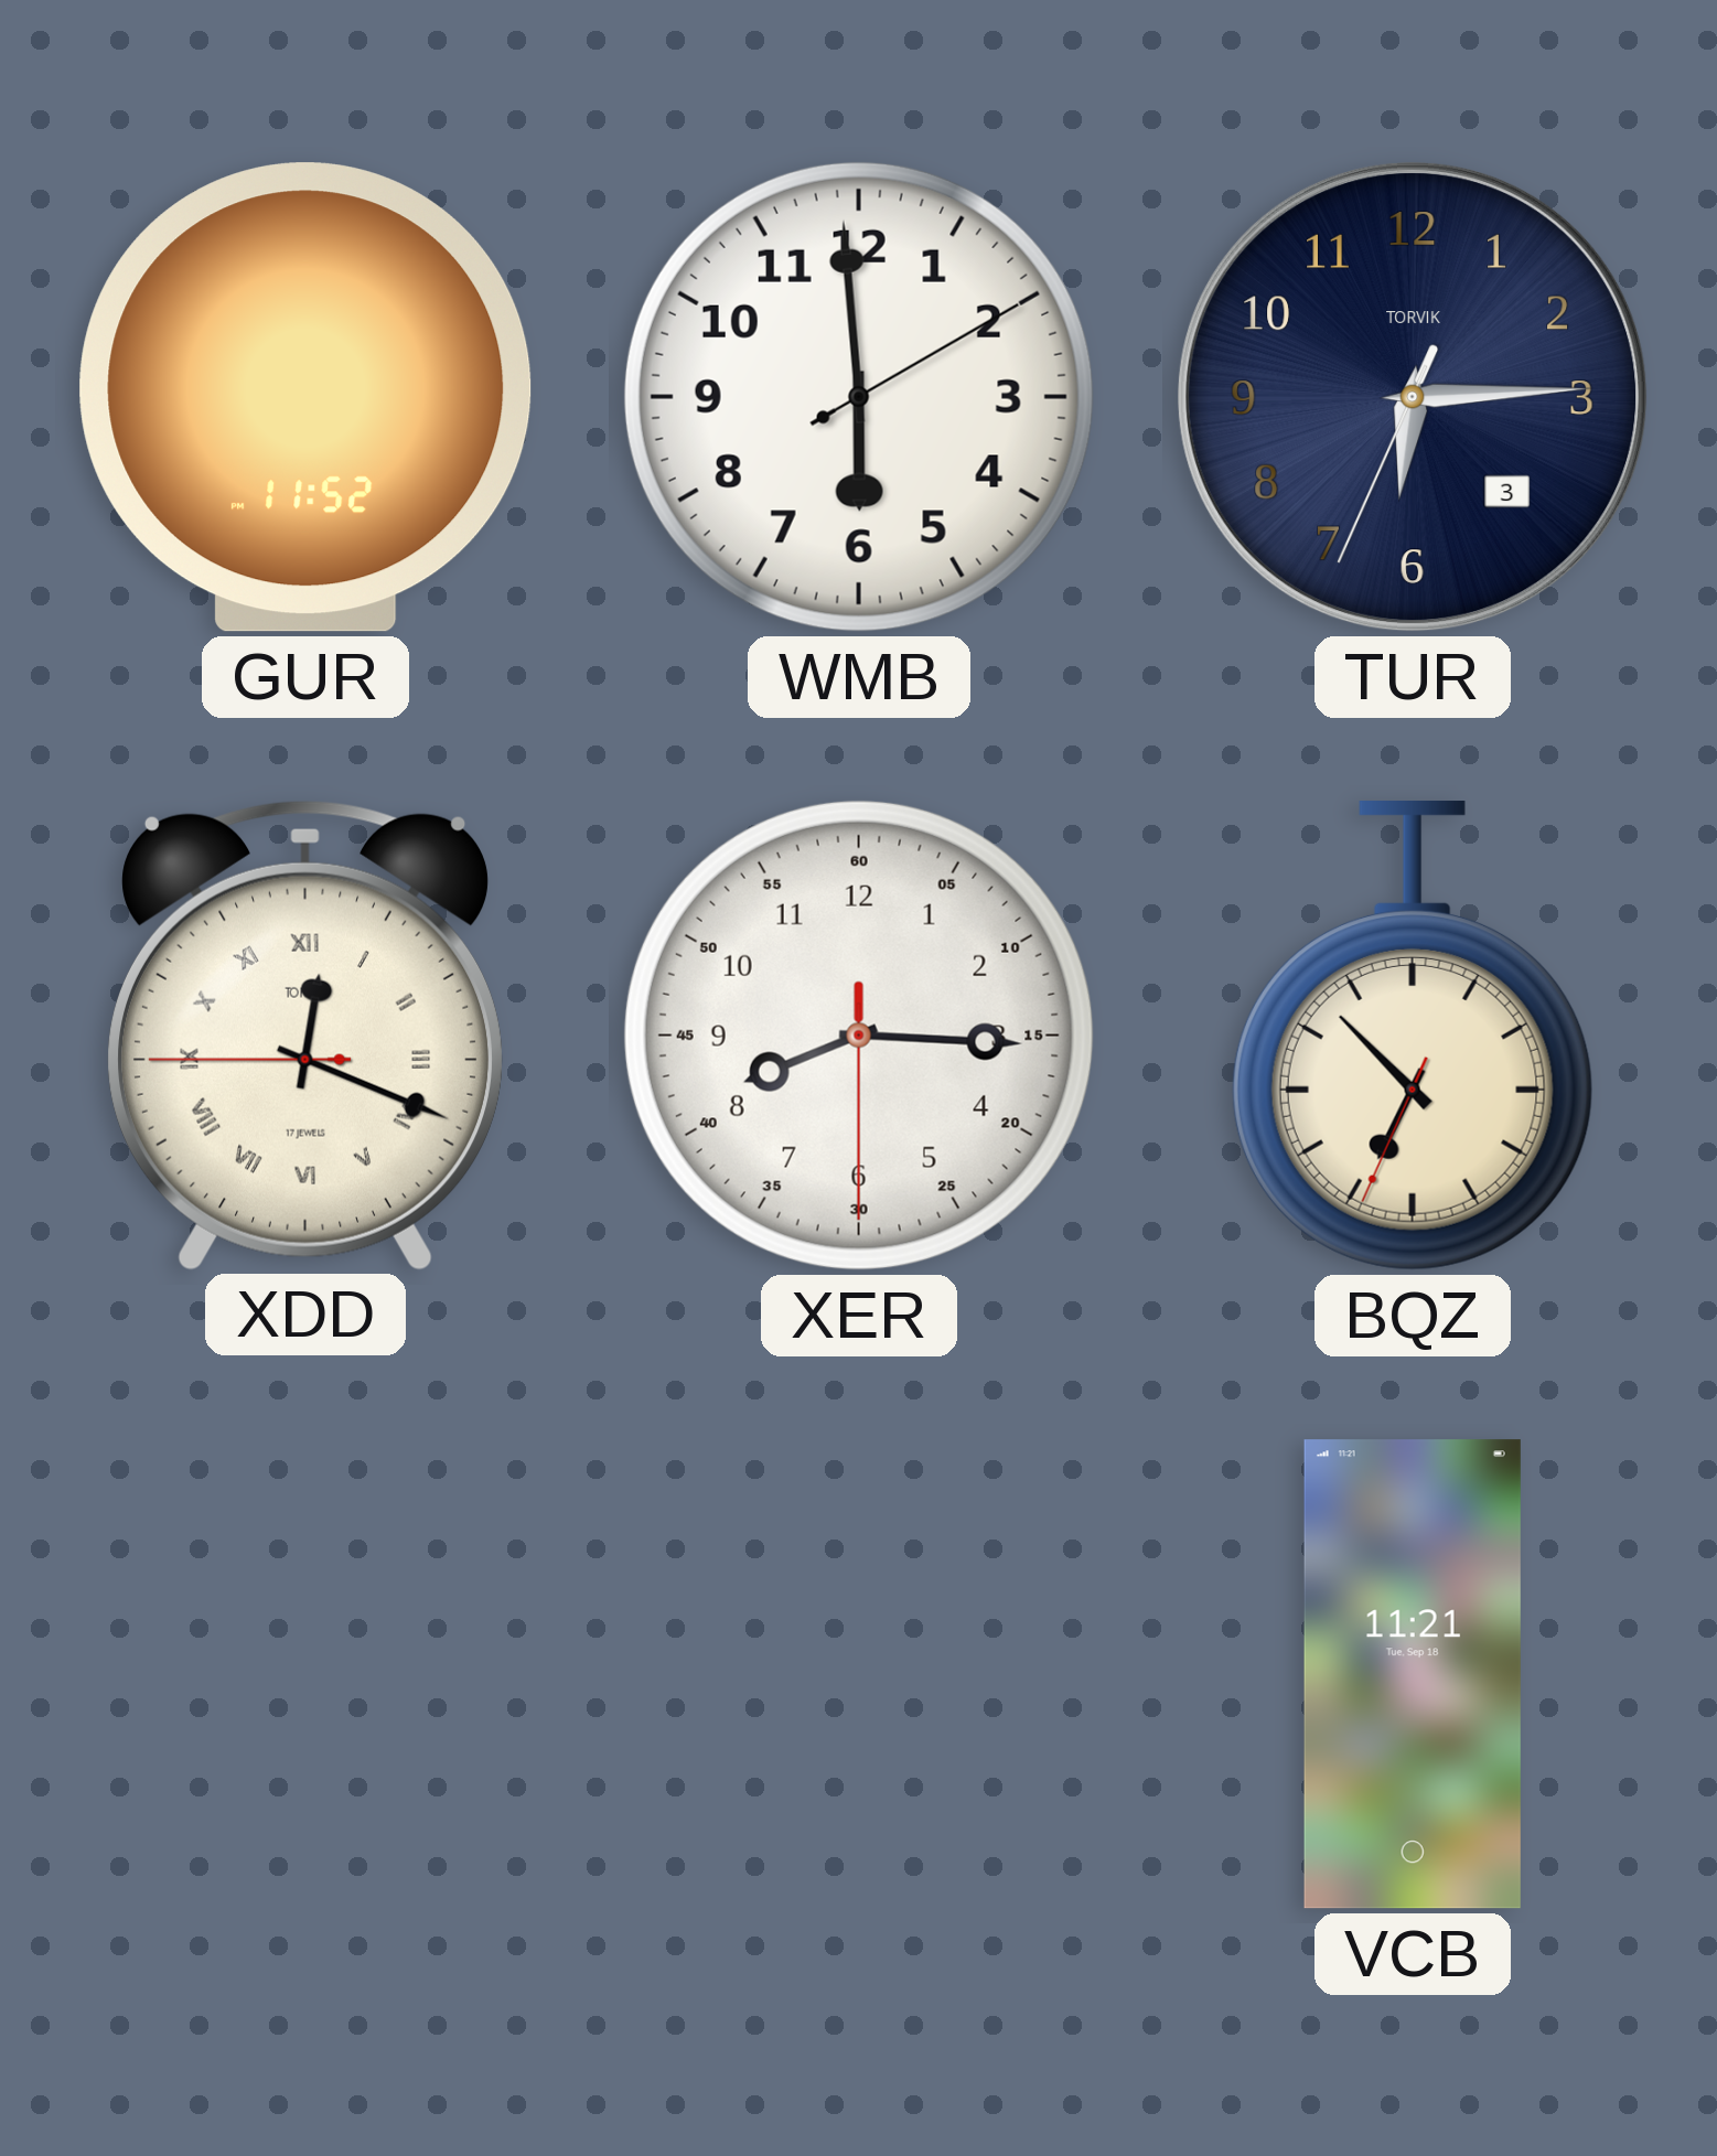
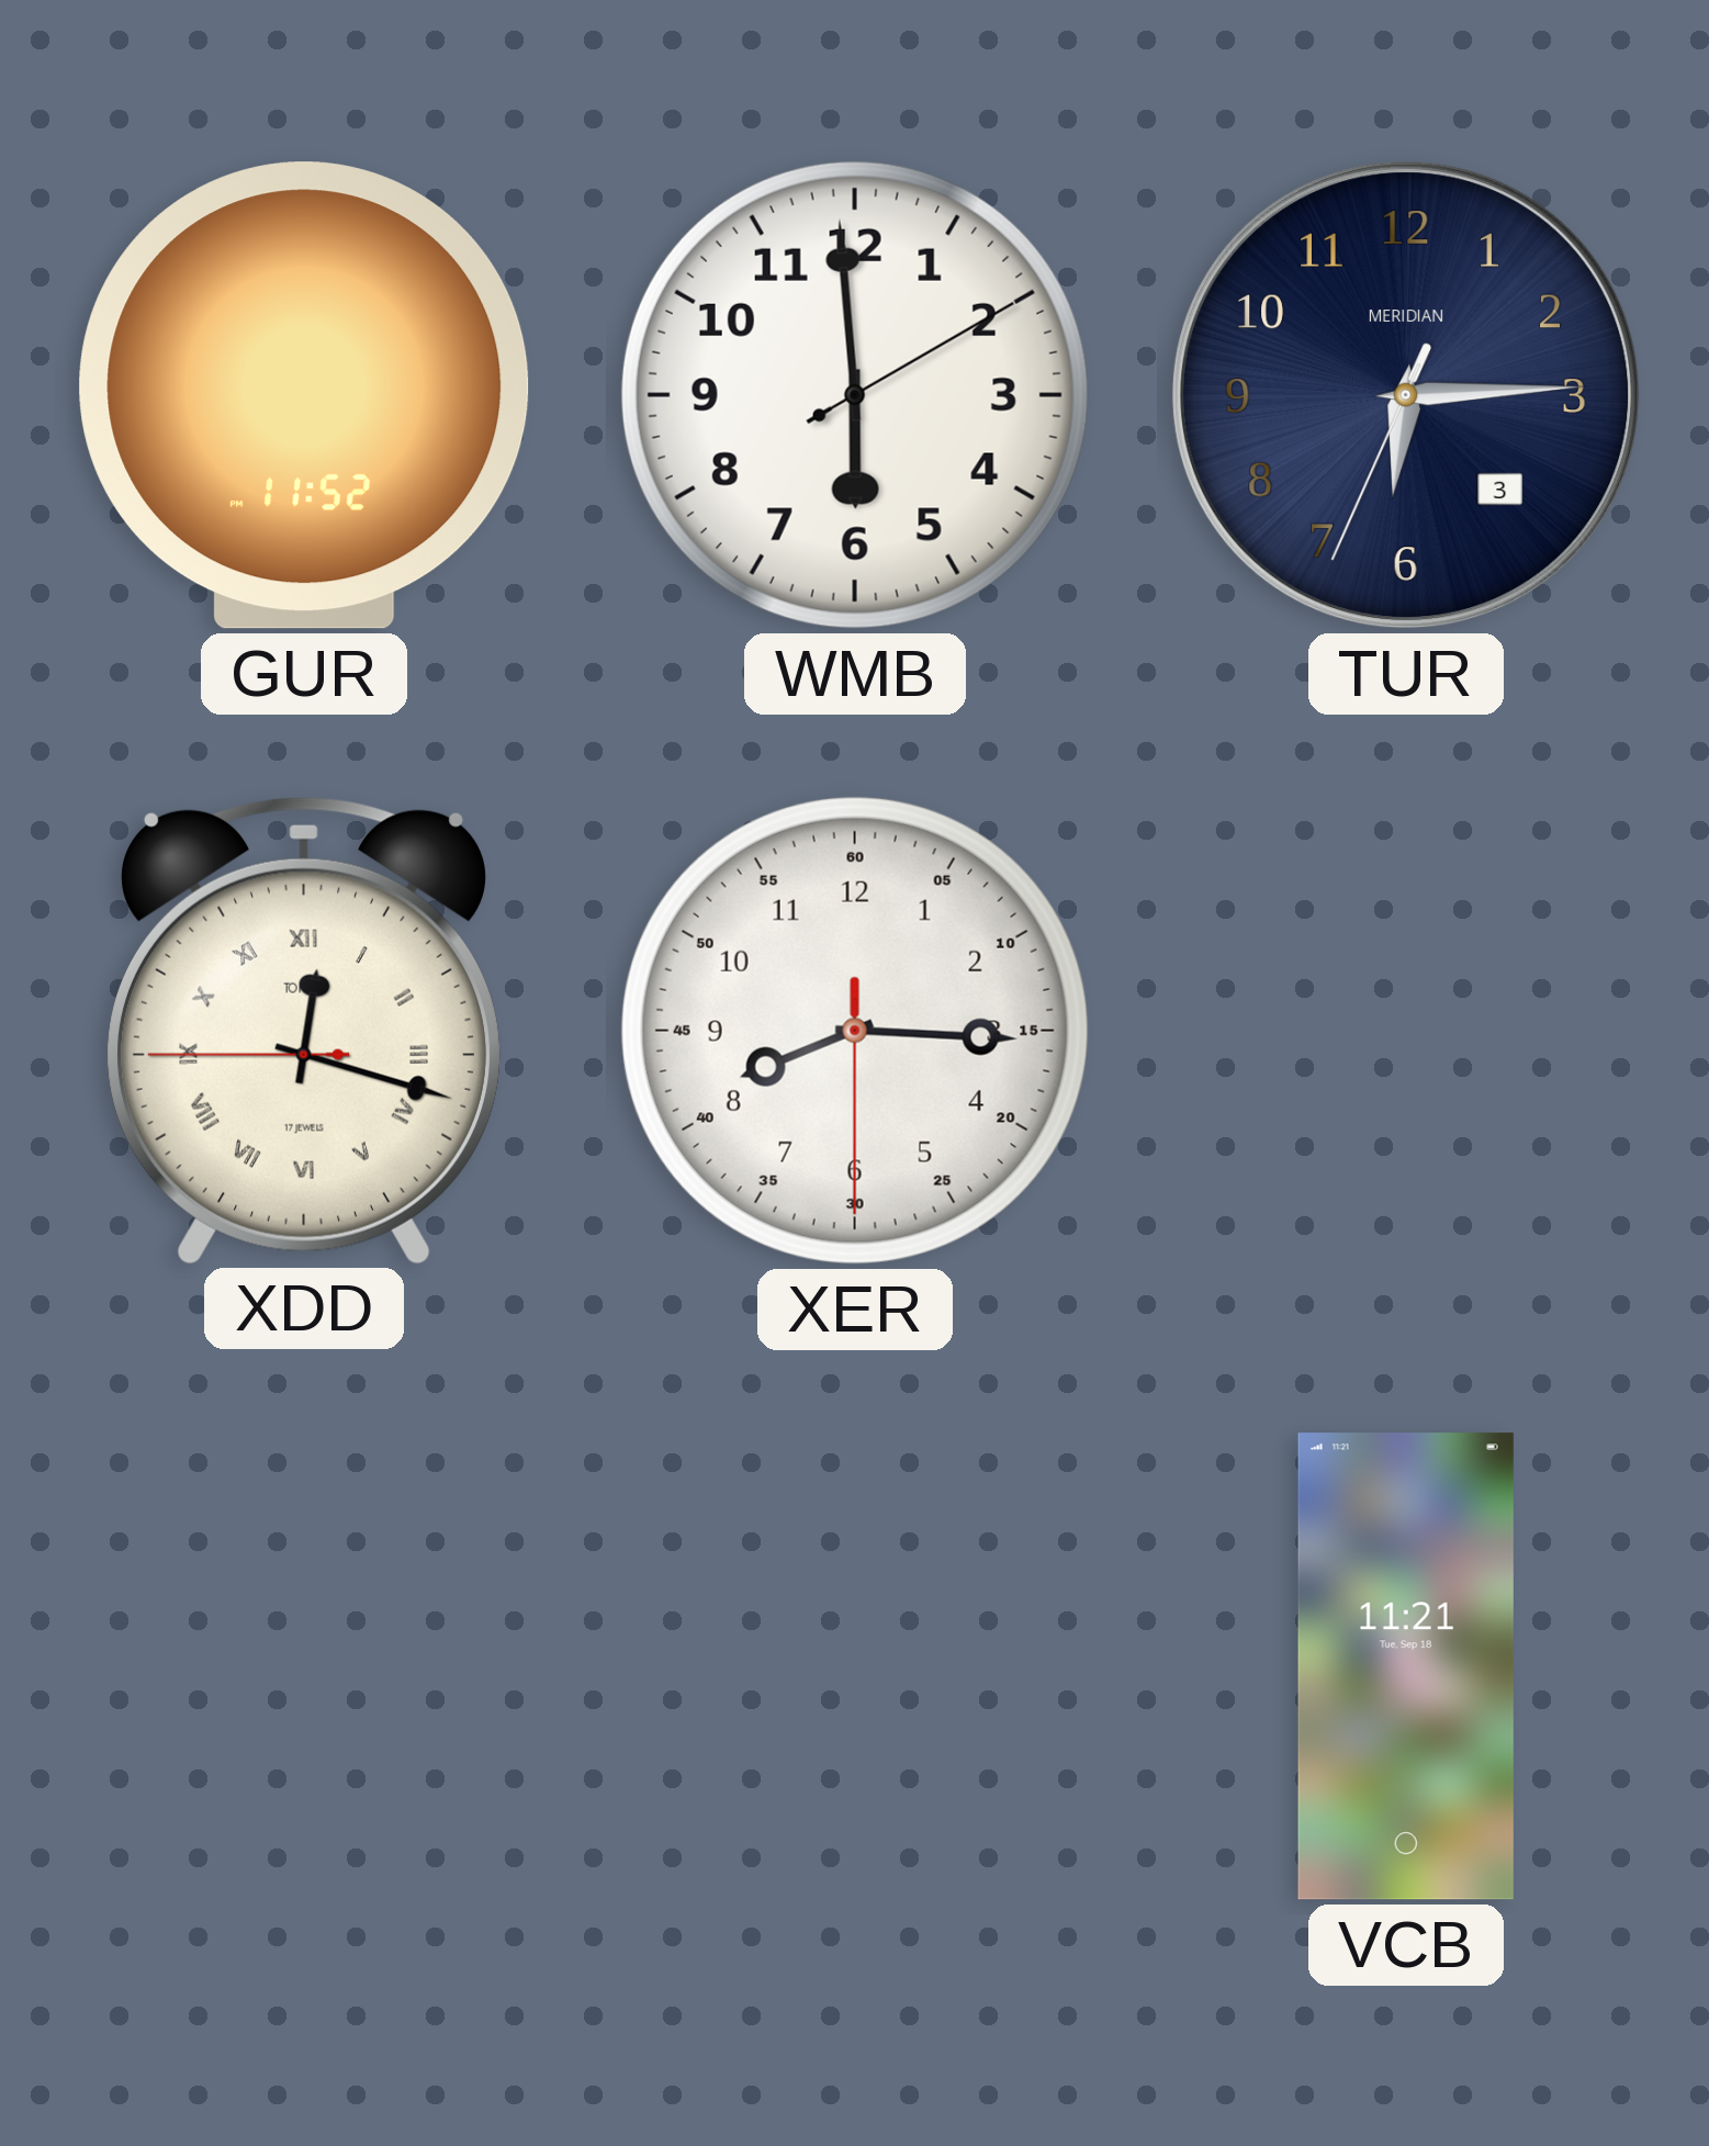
TUR brand: TORVIK -> MERIDIAN
XDD: 12:18 -> 12:17
BQZ: 6:52 -> none
